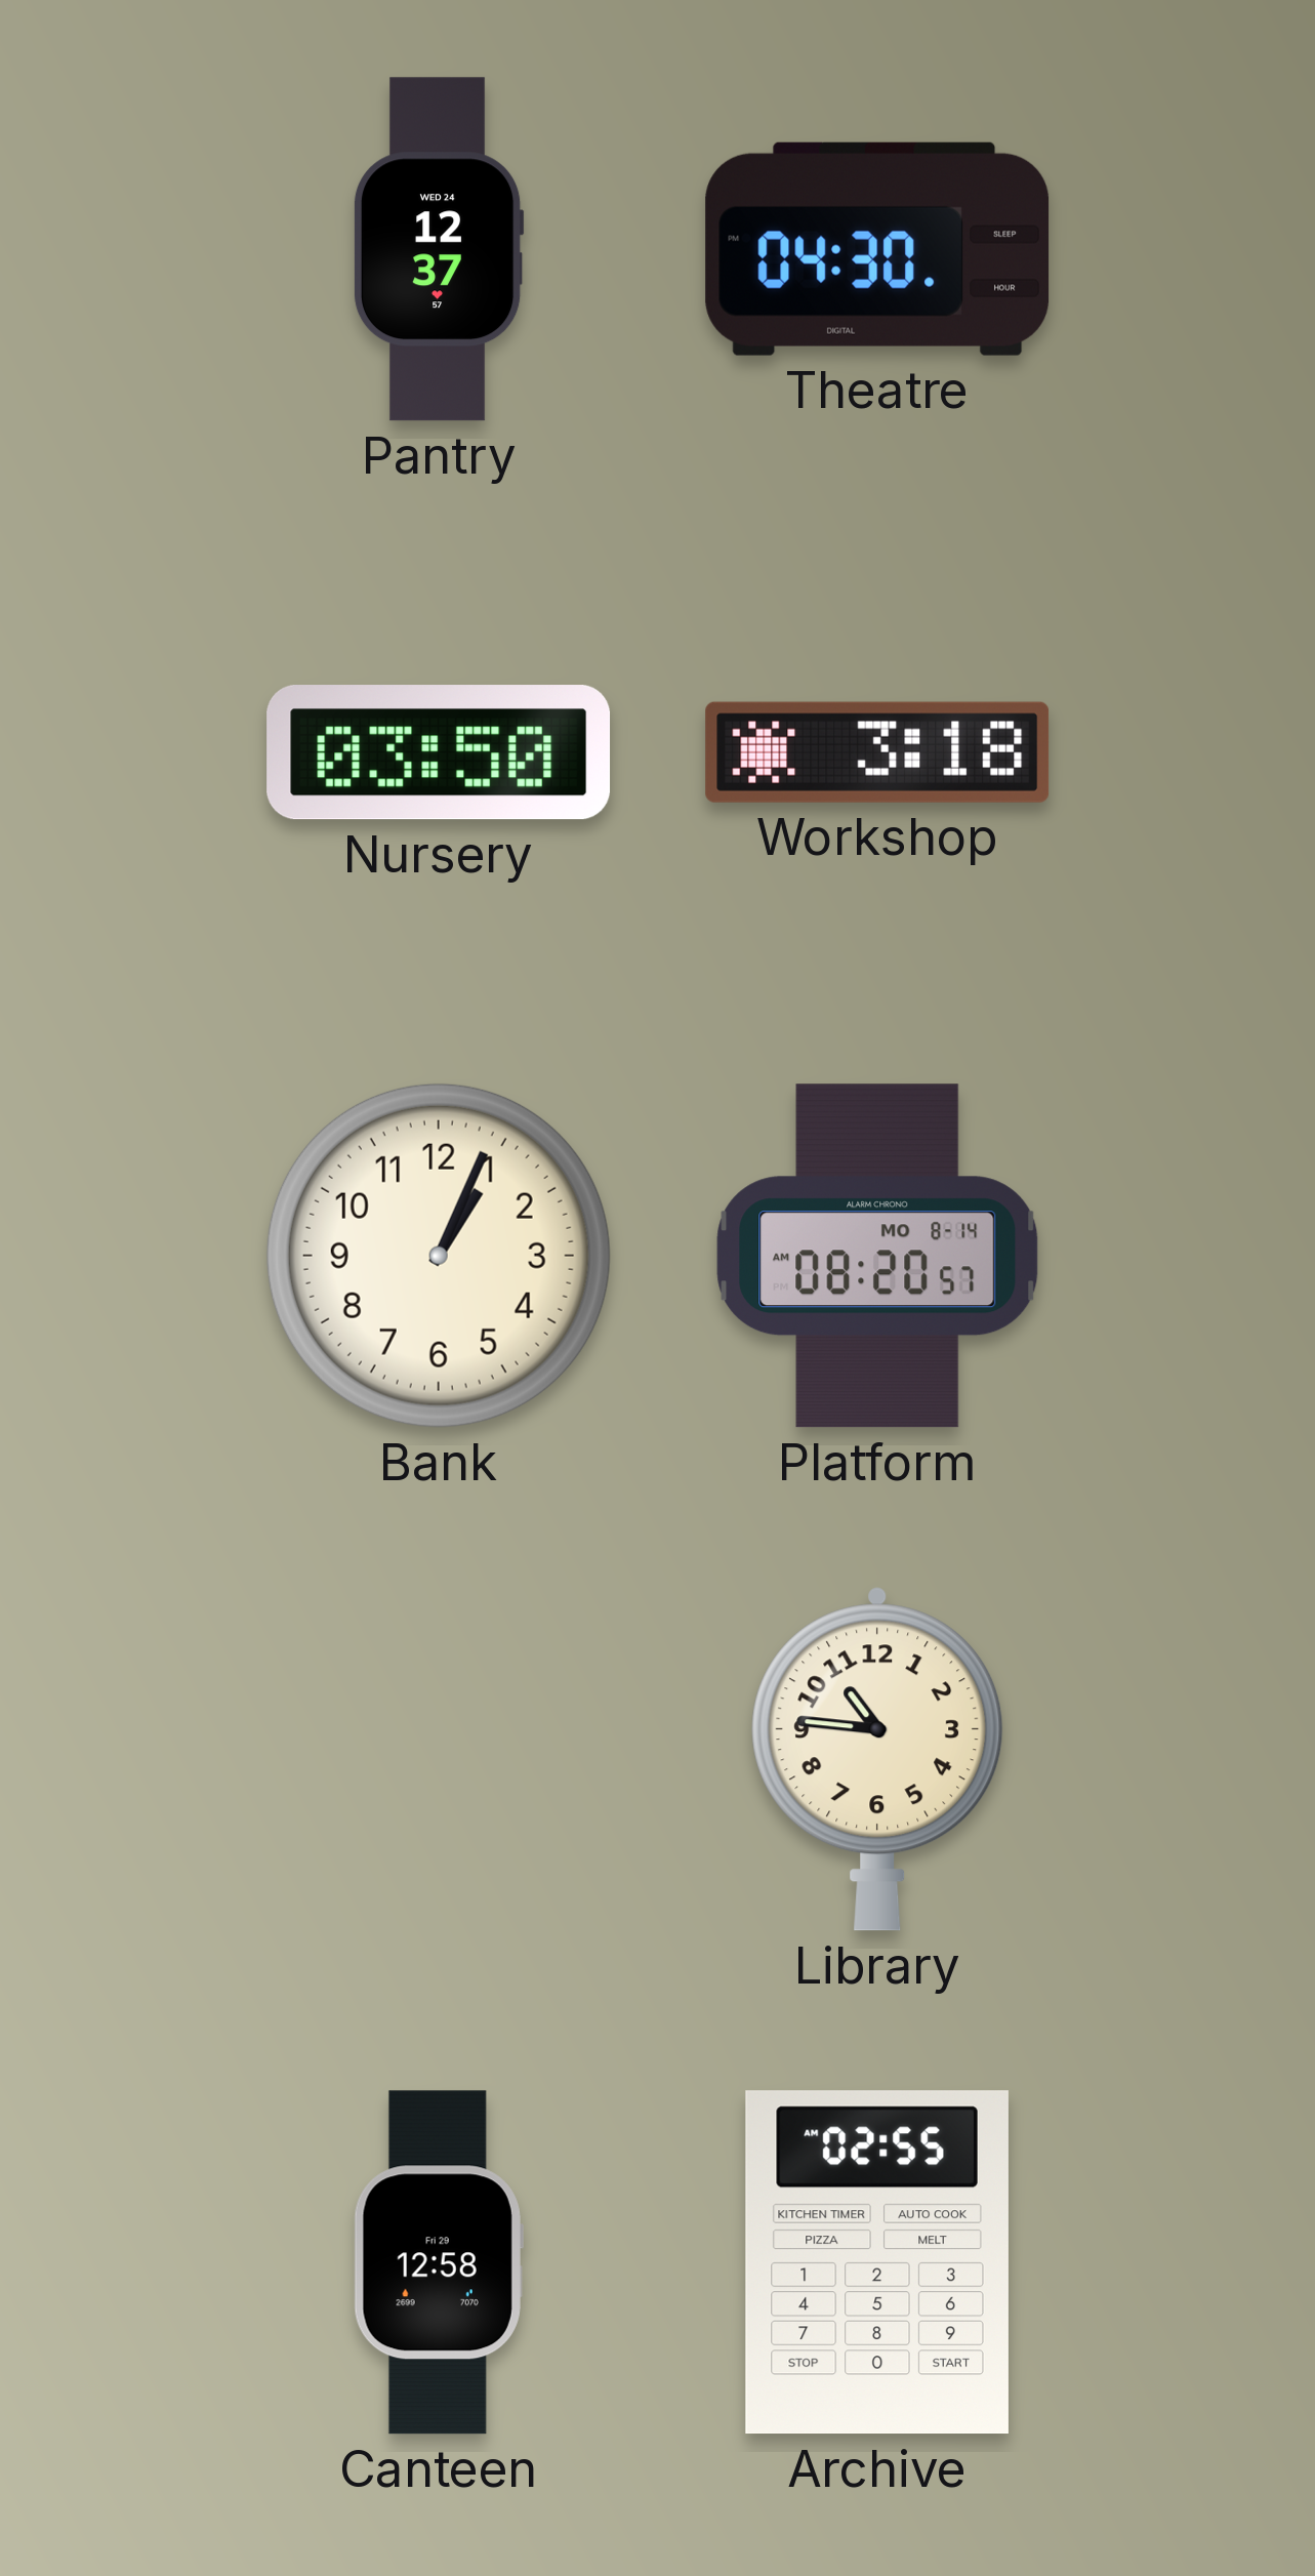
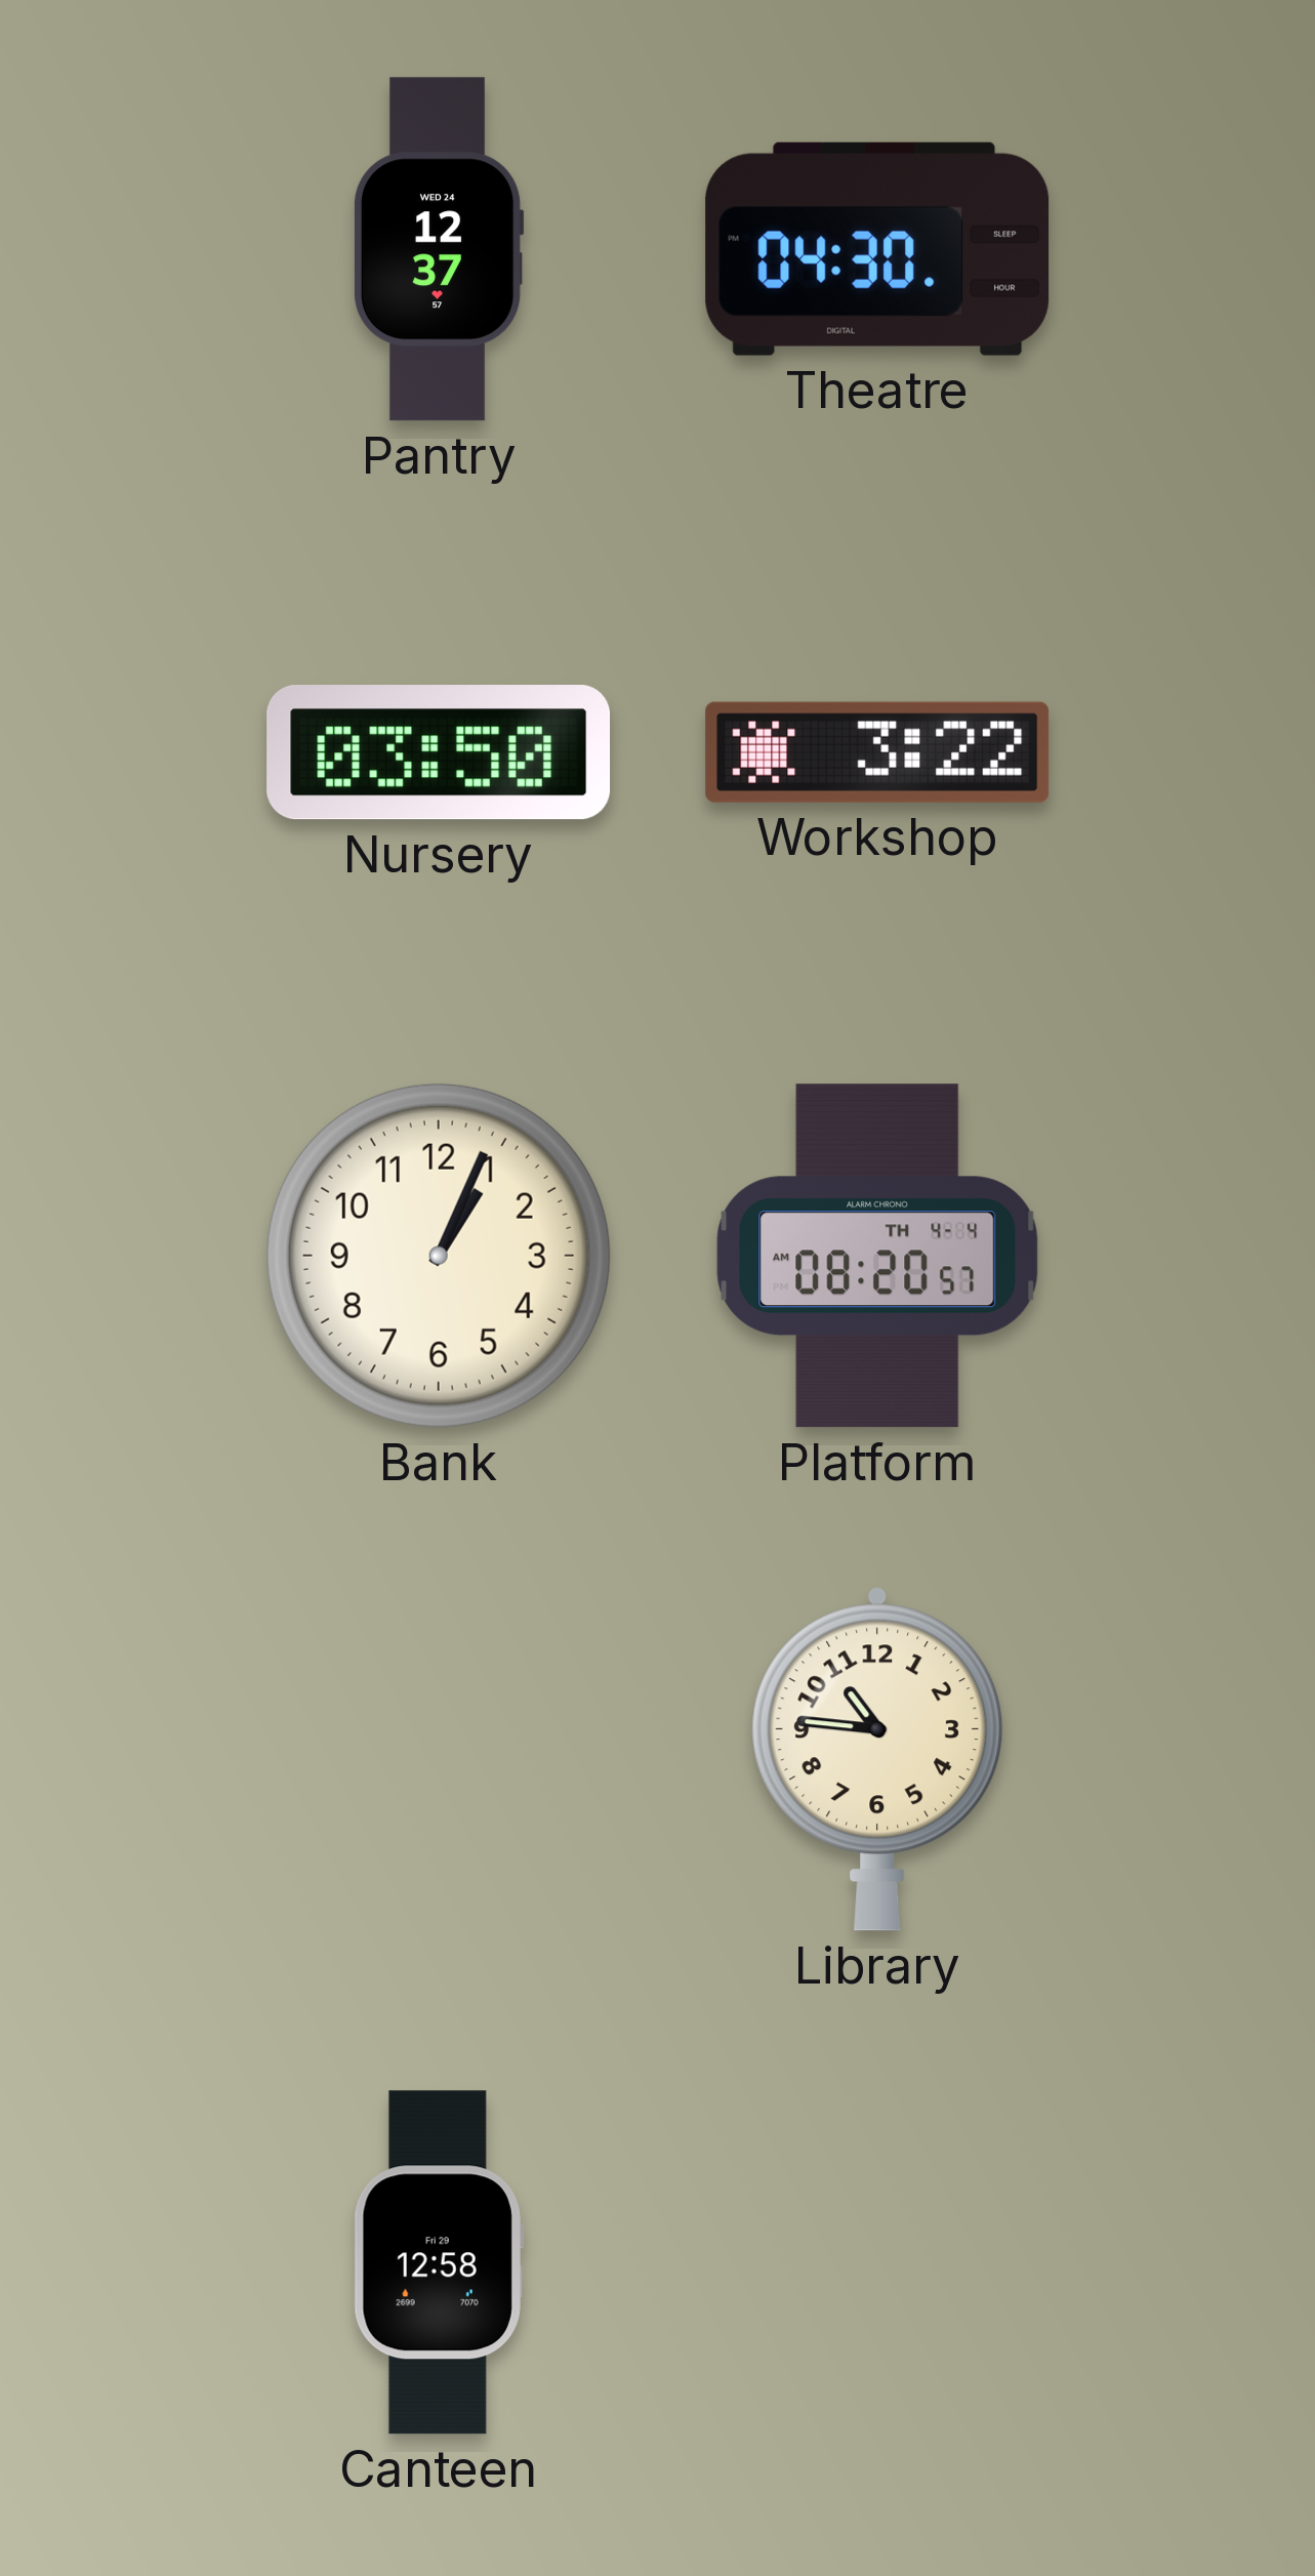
Workshop: 3:18 -> 3:22
Platform date: MO 8-14 -> TH 4-4
Archive: 02:55 -> none
